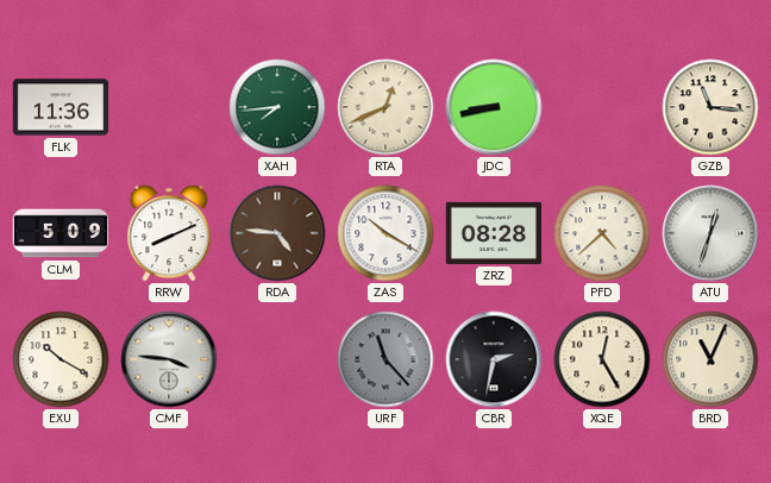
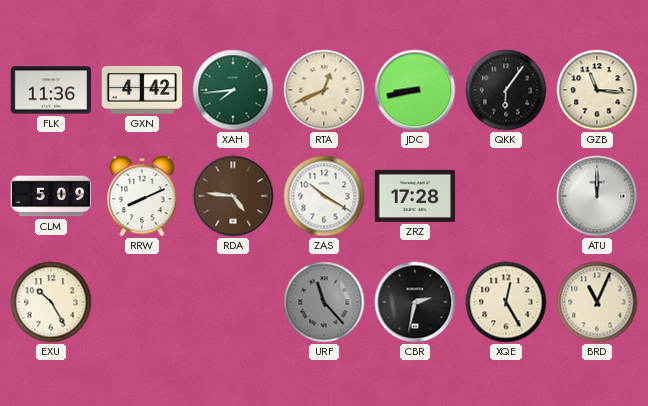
GXN: none -> 4:42
QKK: none -> 6:06
ZRZ: 08:28 -> 17:28
PFD: 4:38 -> none
ATU: 12:33 -> 12:00
EXU: 10:20 -> 10:25
CMF: 3:46 -> none
